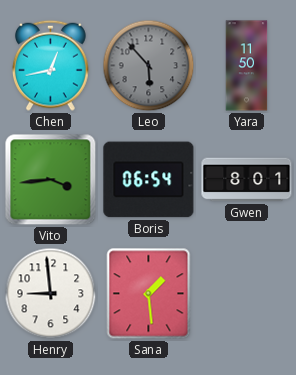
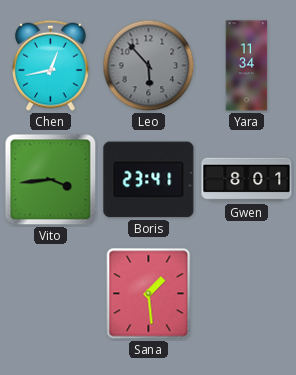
Yara: 11:50 -> 11:34
Boris: 06:54 -> 23:41
Henry: 8:59 -> none
